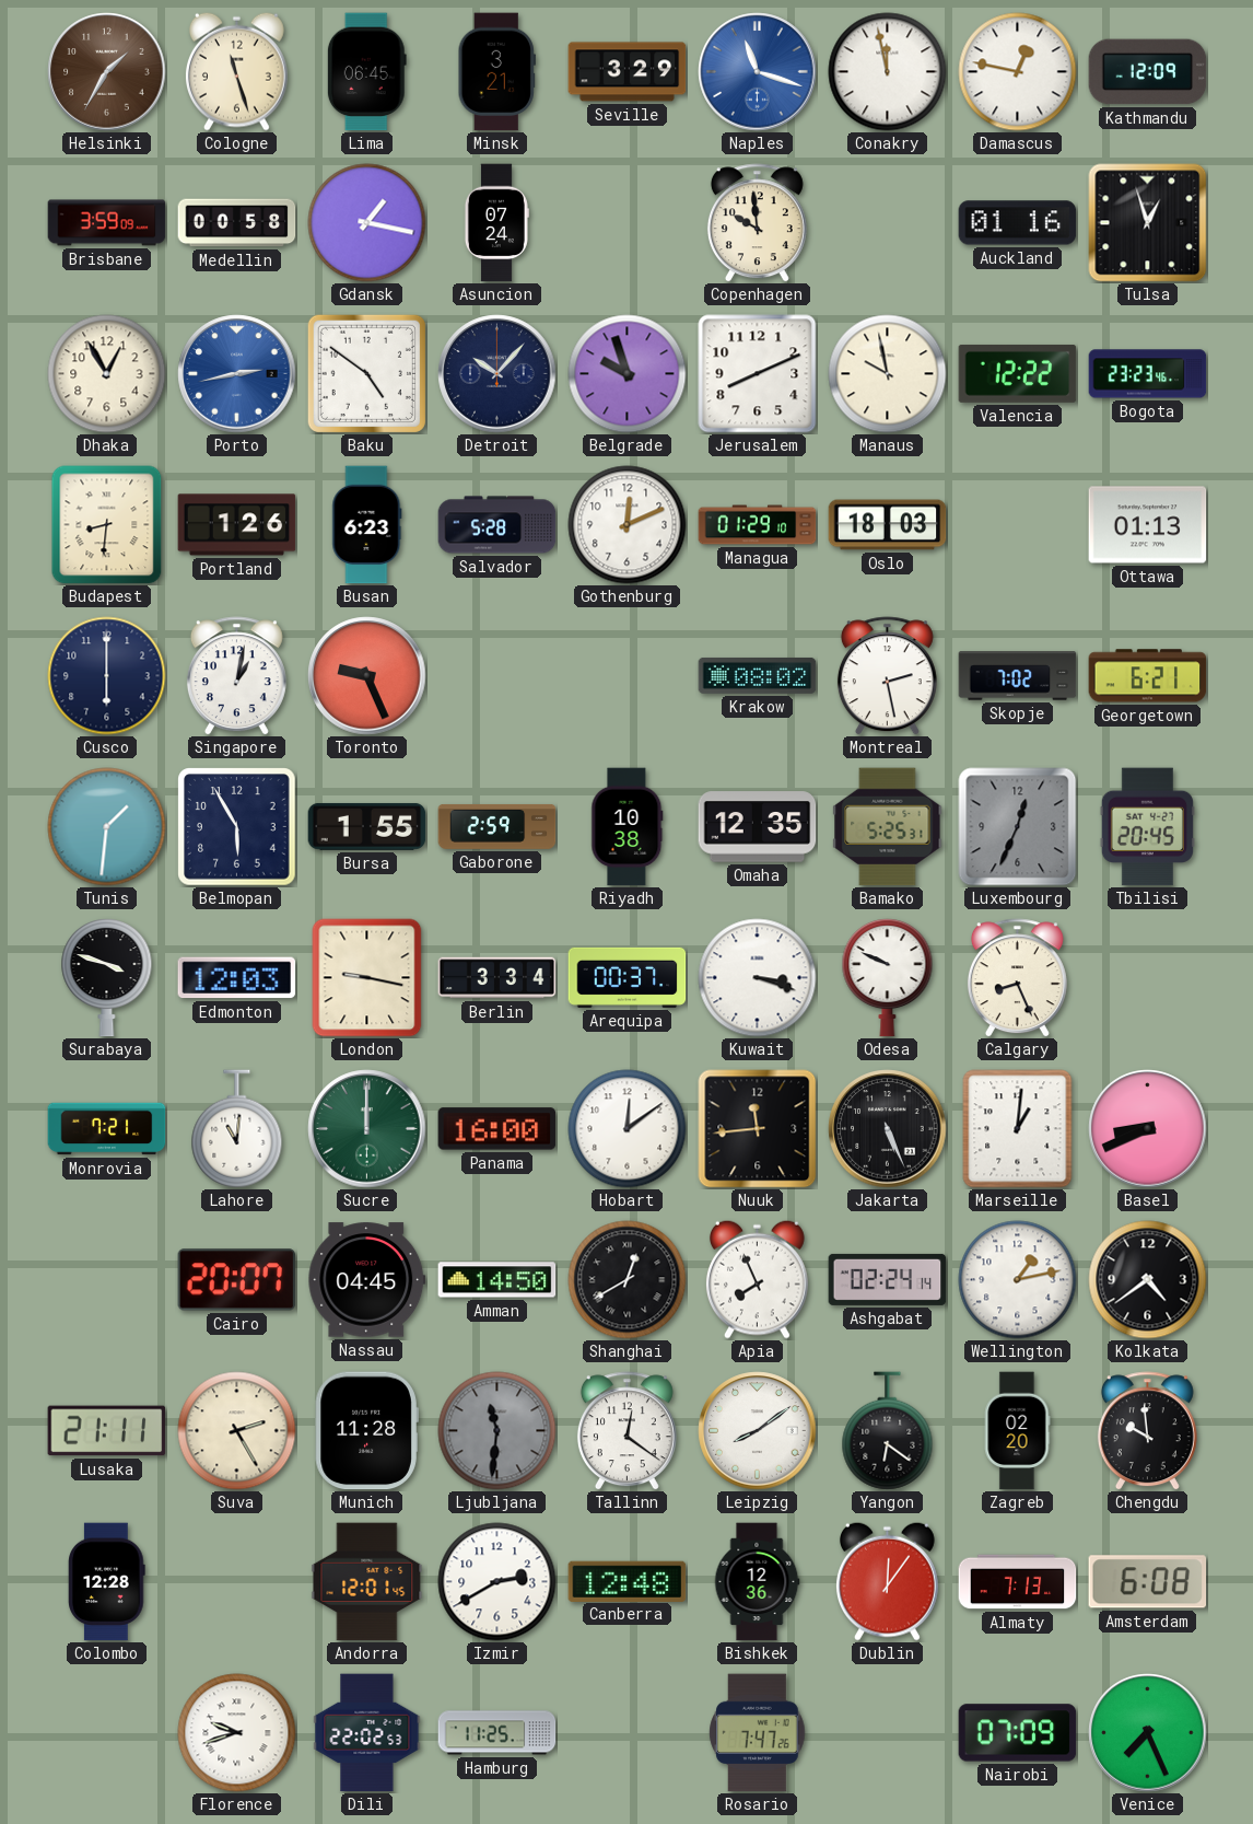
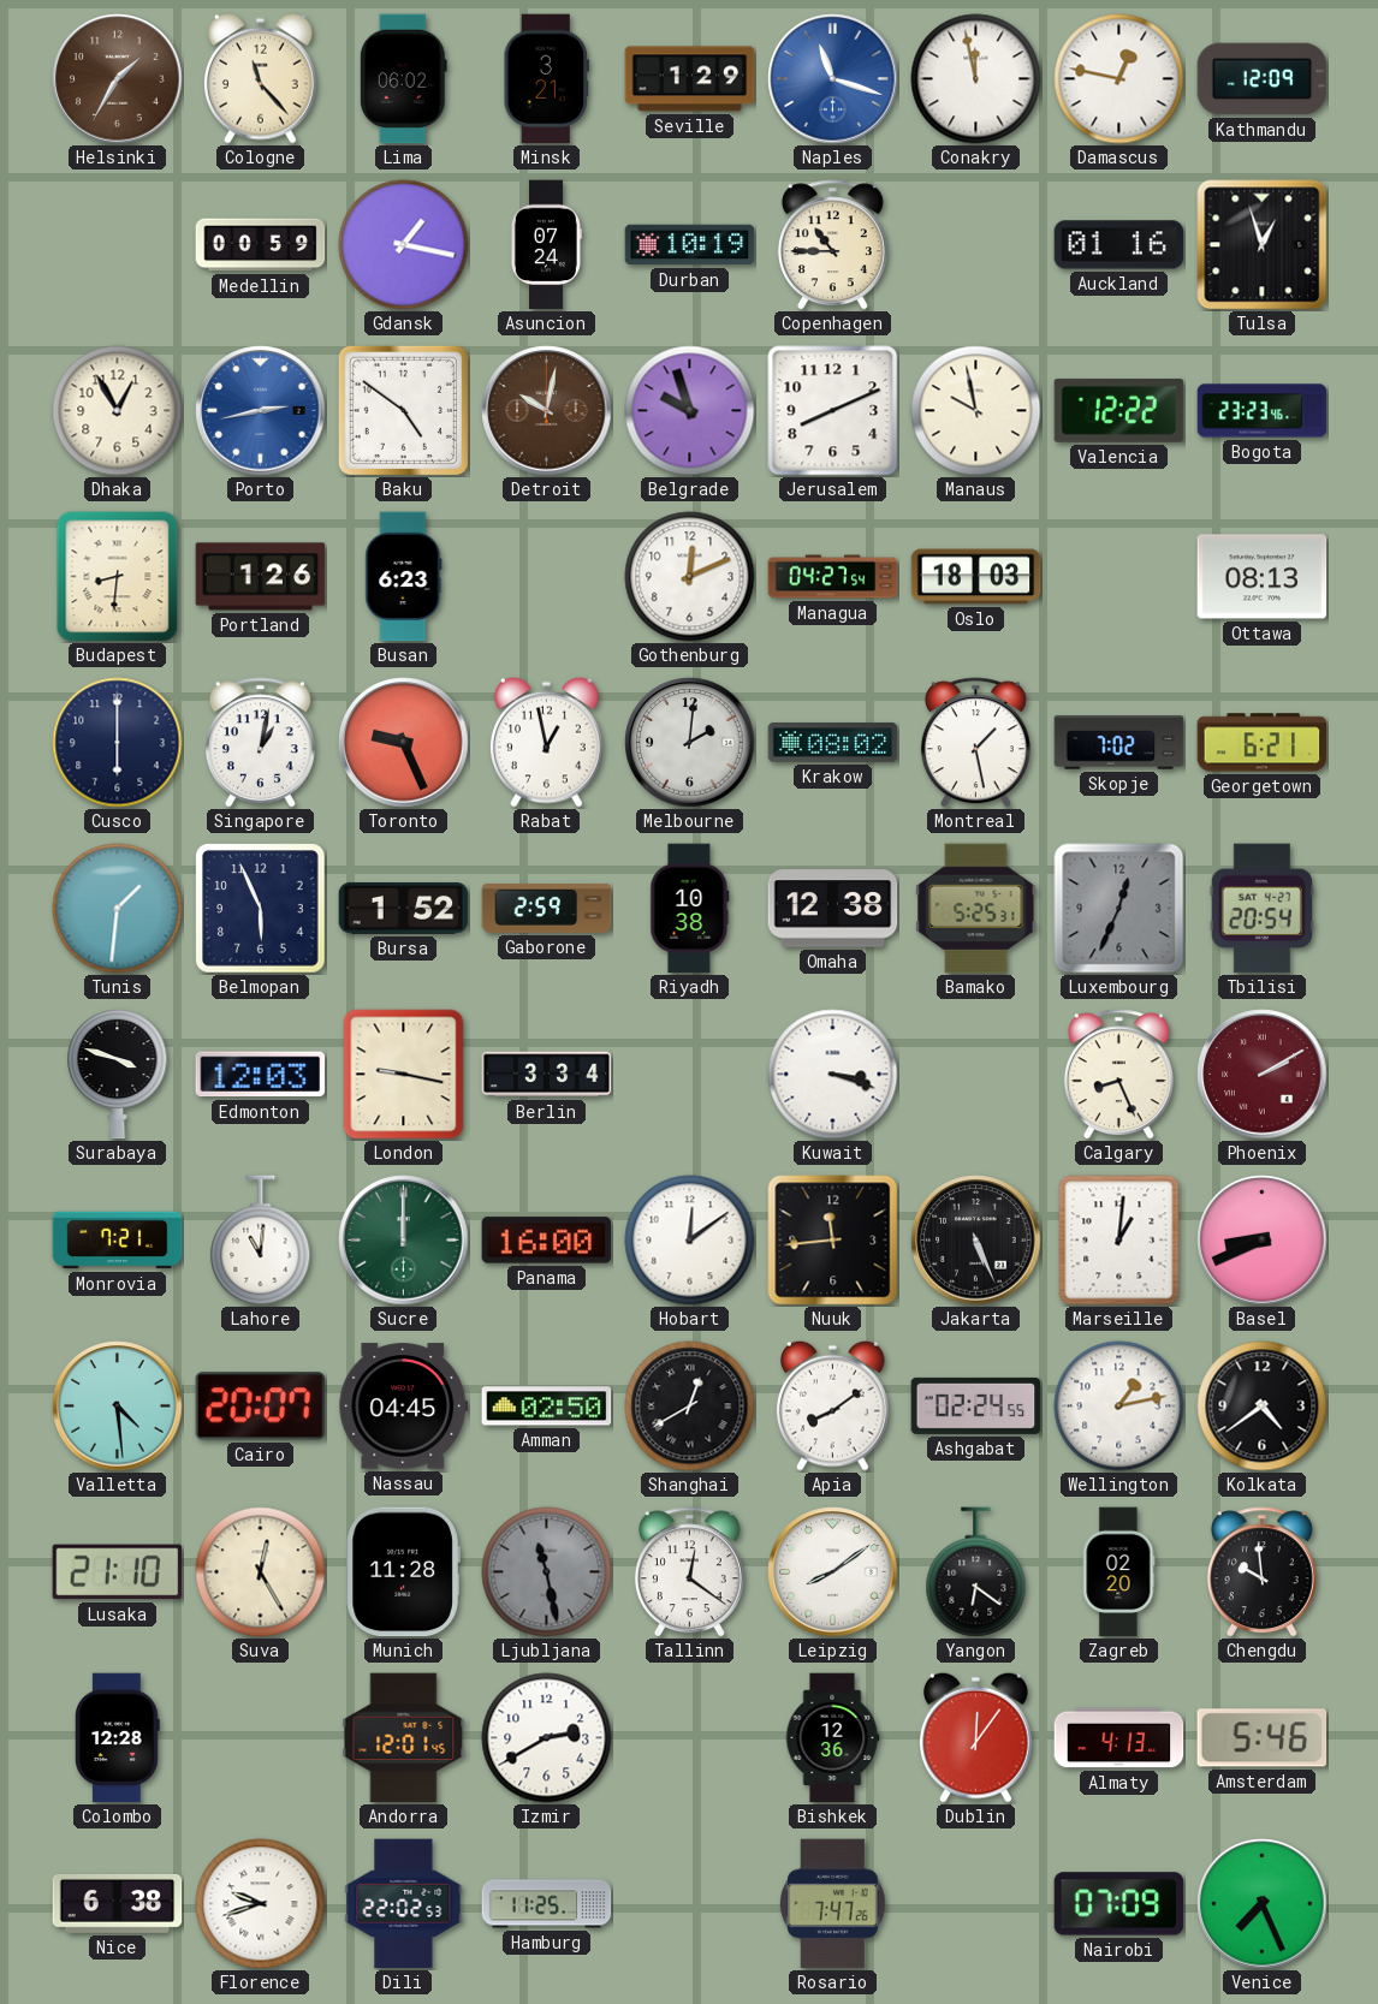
Cologne: 11:27 -> 11:23
Lima: 06:45 -> 06:02
Seville: 3:29 -> 1:29
Brisbane: 3:59 -> none
Medellin: 00:58 -> 00:59
Durban: none -> 10:19
Copenhagen: 9:59 -> 10:45
Detroit: 10:07 -> 10:02
Detroit dial: navy -> brown
Salvador: 5:28 -> none
Managua: 01:29 -> 04:27
Ottawa: 01:13 -> 08:13
Rabat: none -> 12:58
Melbourne: none -> 2:01
Montreal: 2:28 -> 1:28
Belmopan: 5:55 -> 5:56
Bursa: 1:55 -> 1:52
Omaha: 12:35 -> 12:38
Tbilisi: 20:45 -> 20:54
Arequipa: 00:37 -> none
Odesa: 9:49 -> none
Phoenix: none -> 2:10
Valletta: none -> 4:29
Amman: 14:50 -> 02:50
Apia: 7:56 -> 8:09
Ashgabat: 02:24:14 -> 02:24:55
Lusaka: 21:11 -> 21:10
Suva: 2:25 -> 12:25
Ljubljana: 11:31 -> 11:28
Canberra: 12:48 -> none
Almaty: 7:13 -> 4:13
Amsterdam: 6:08 -> 5:46
Nice: none -> 6:38
